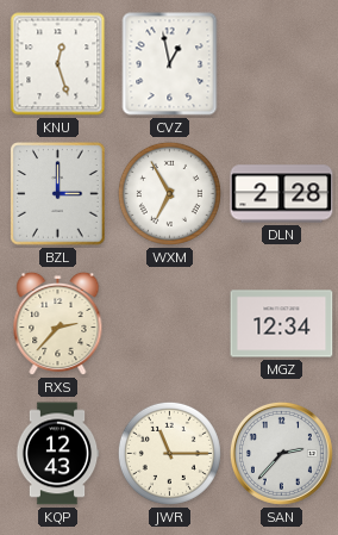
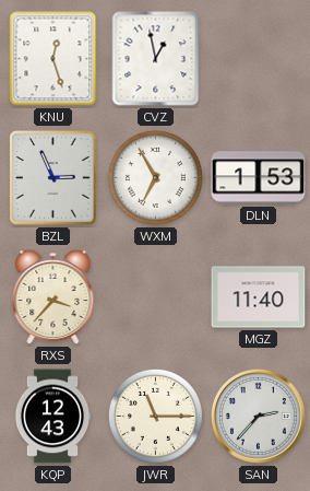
BZL: 3:00 -> 2:56
DLN: 2:28 -> 1:53
RXS: 2:37 -> 3:37
MGZ: 12:34 -> 11:40
